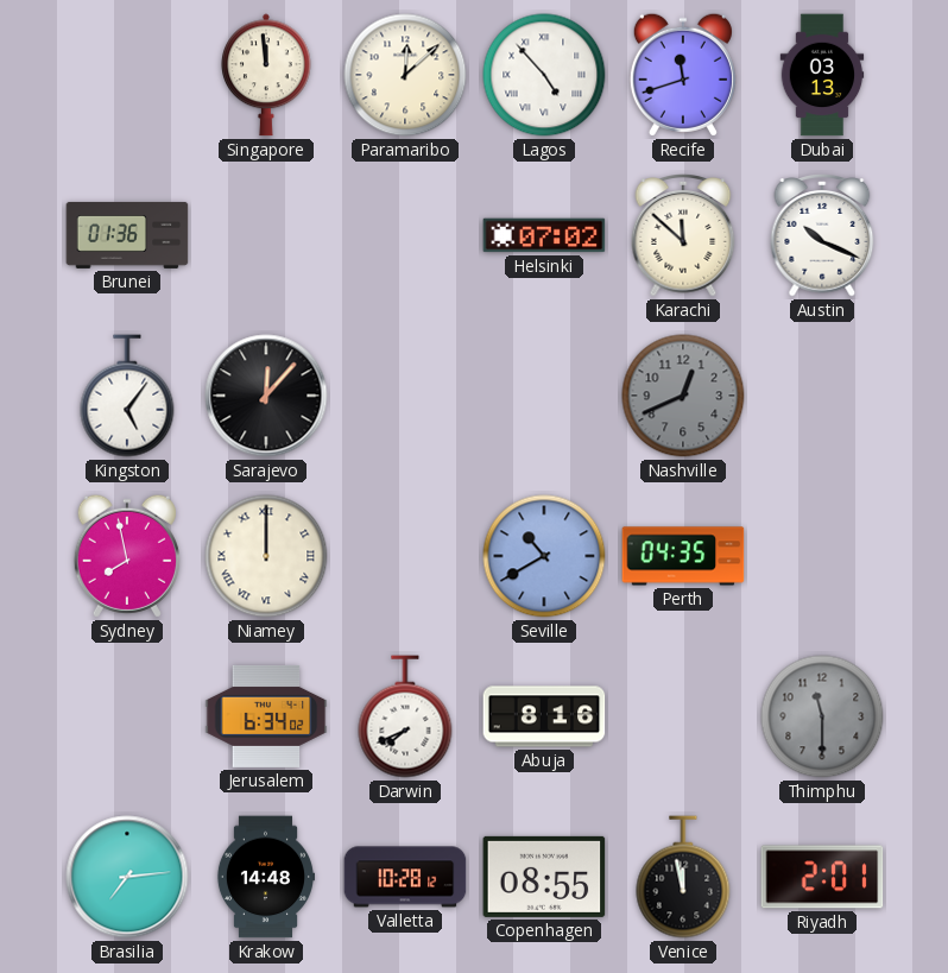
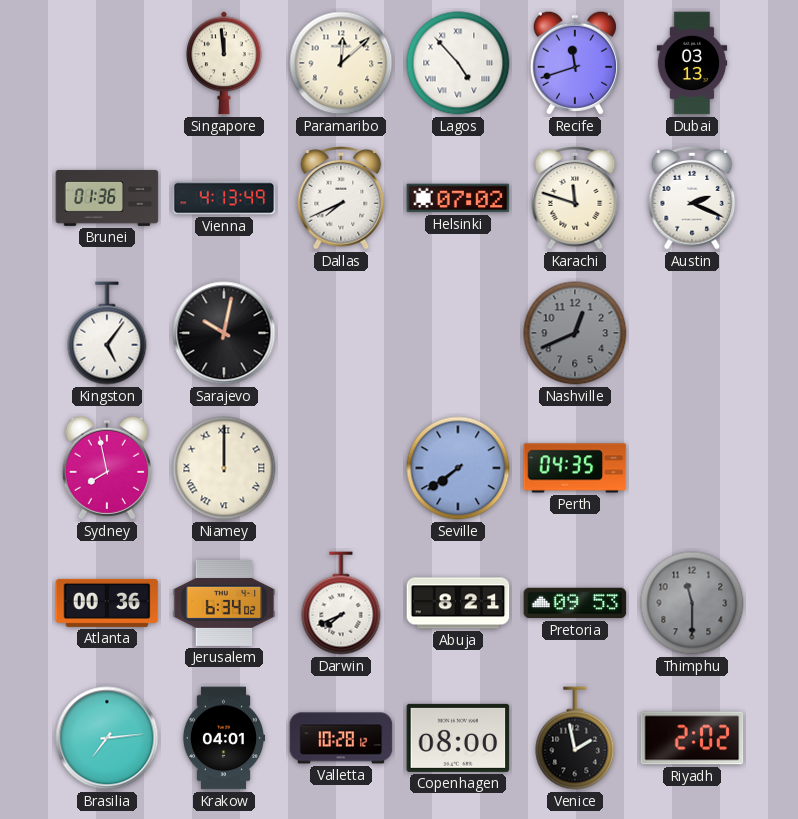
Vienna: none -> 4:13
Dallas: none -> 7:41
Karachi: 11:52 -> 11:48
Austin: 10:19 -> 2:19
Sarajevo: 12:07 -> 10:02
Seville: 10:40 -> 7:39
Atlanta: none -> 00:36
Abuja: 8:16 -> 8:21
Pretoria: none -> 09:53
Krakow: 14:48 -> 04:01
Copenhagen: 08:55 -> 08:00
Venice: 11:58 -> 1:58
Riyadh: 2:01 -> 2:02
